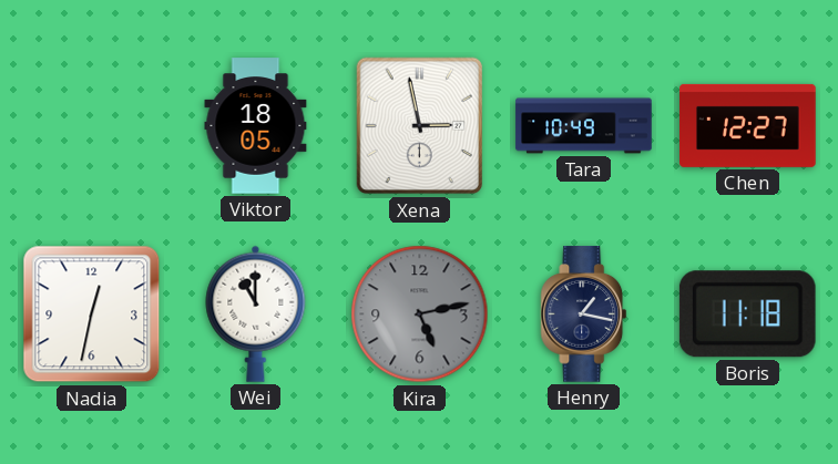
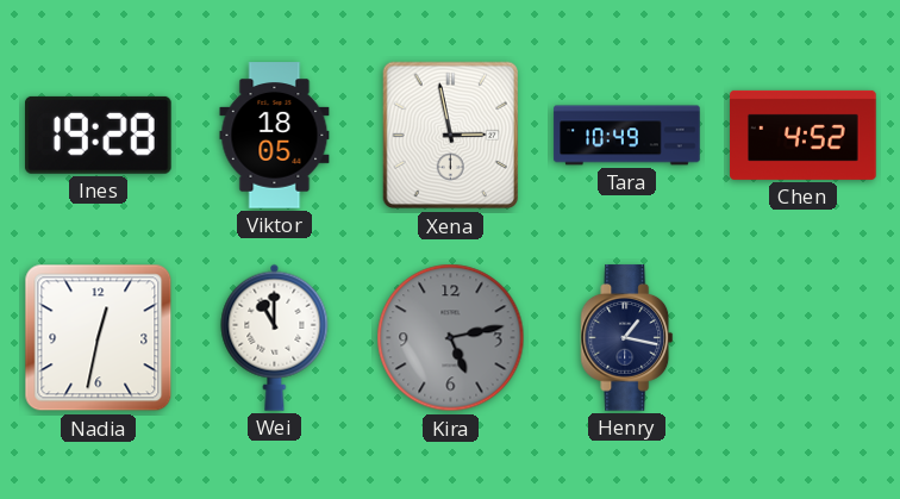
Ines: none -> 19:28
Chen: 12:27 -> 4:52
Boris: 11:18 -> none
